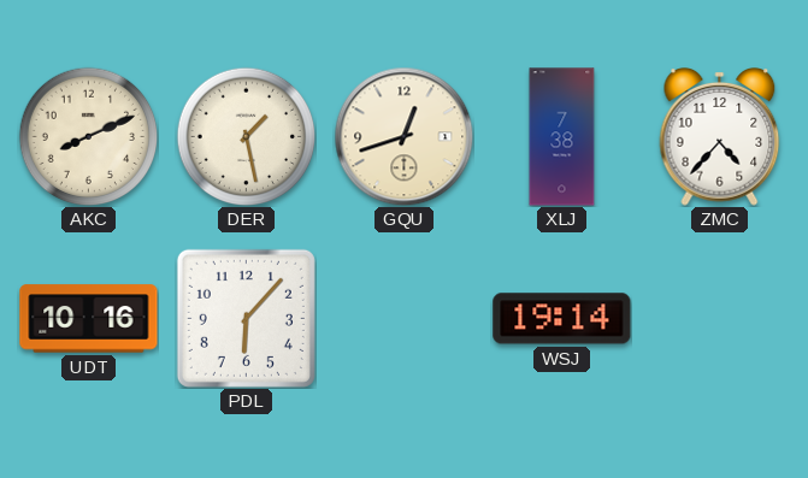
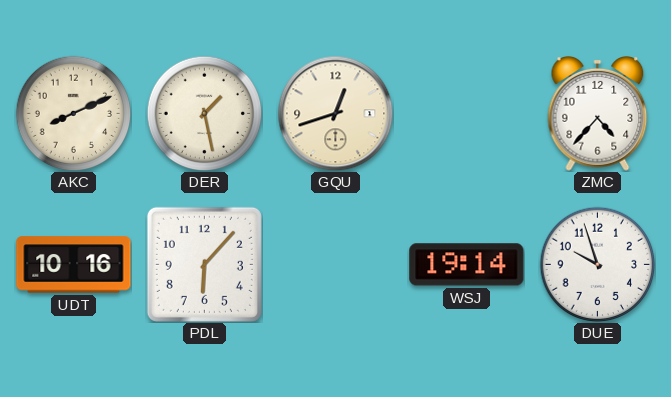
XLJ: 7:38 -> none
DUE: none -> 9:57
